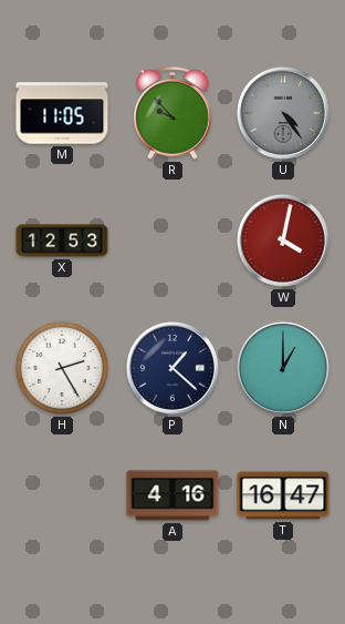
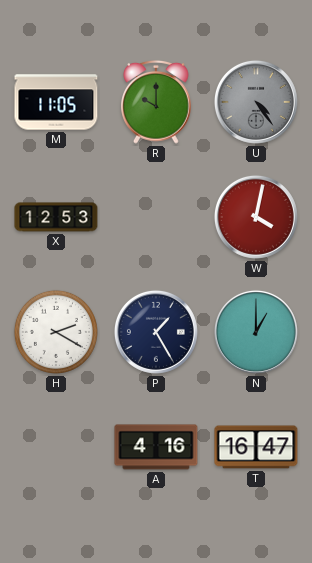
R: 9:53 -> 10:00
H: 2:25 -> 2:20
P: 1:22 -> 1:25
